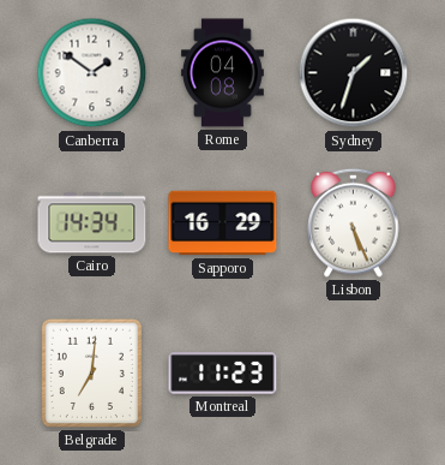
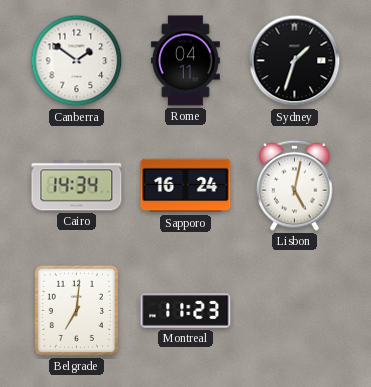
Rome: 04:08 -> 04:11
Sapporo: 16:29 -> 16:24
Lisbon: 5:26 -> 5:02
